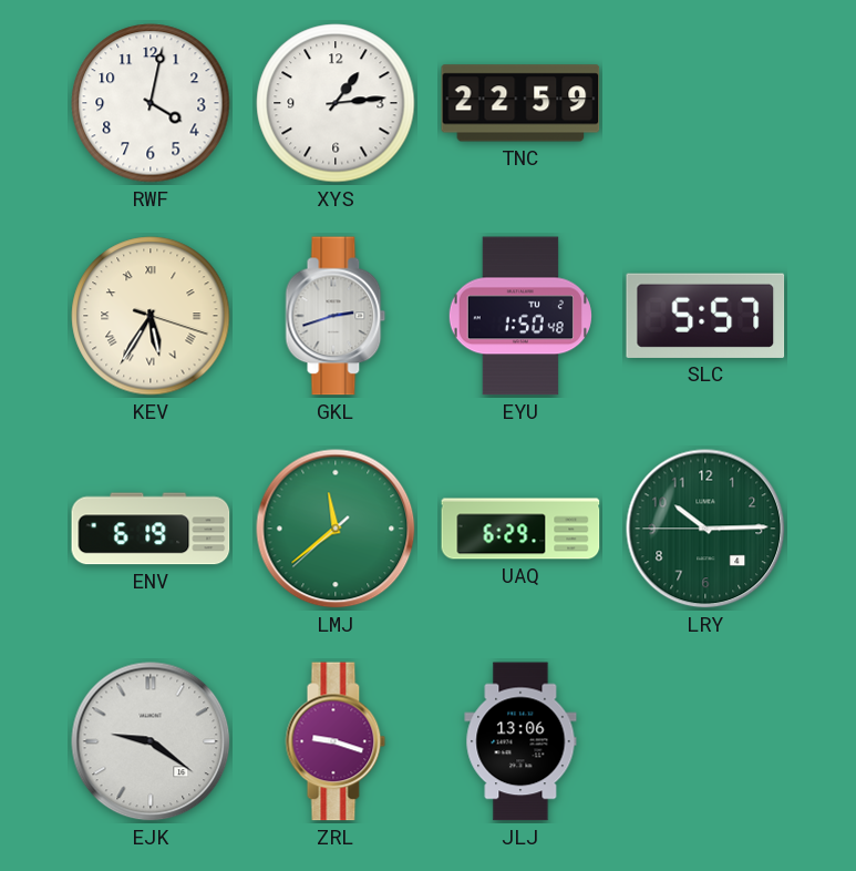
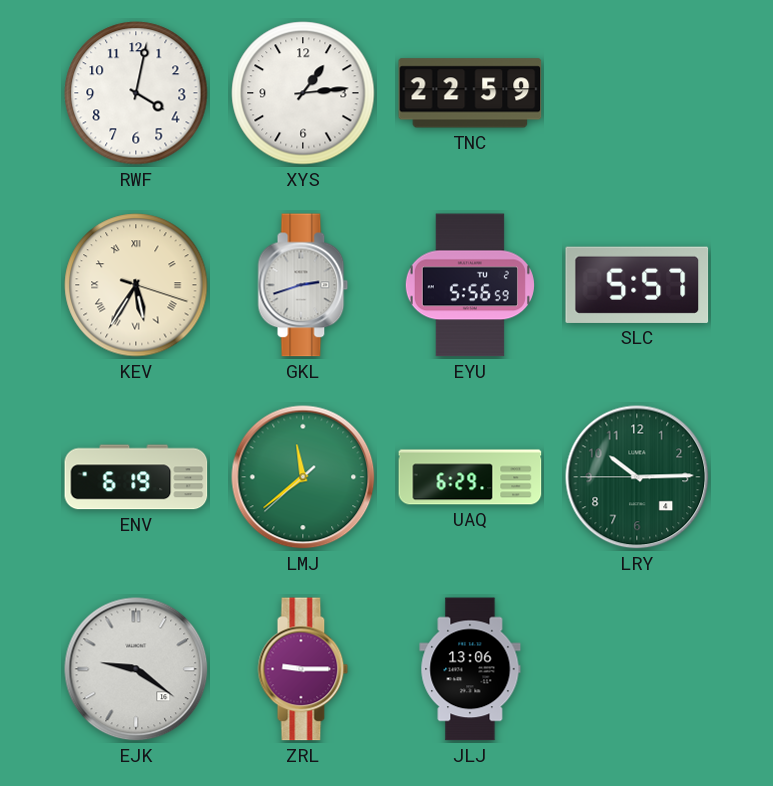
EYU: 1:50 -> 5:56
ZRL: 9:18 -> 9:15
